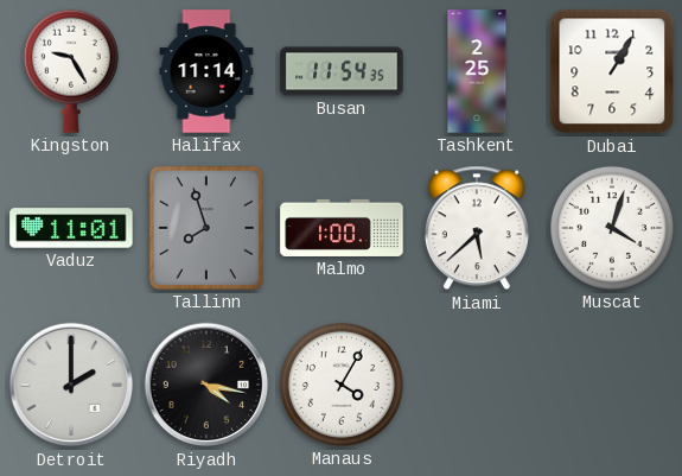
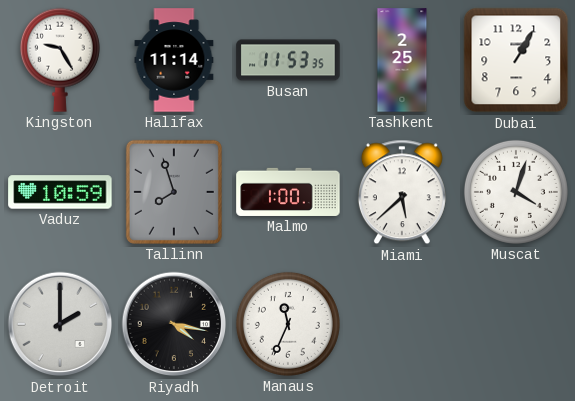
Busan: 11:54 -> 11:53
Vaduz: 11:01 -> 10:59
Manaus: 4:05 -> 11:34
